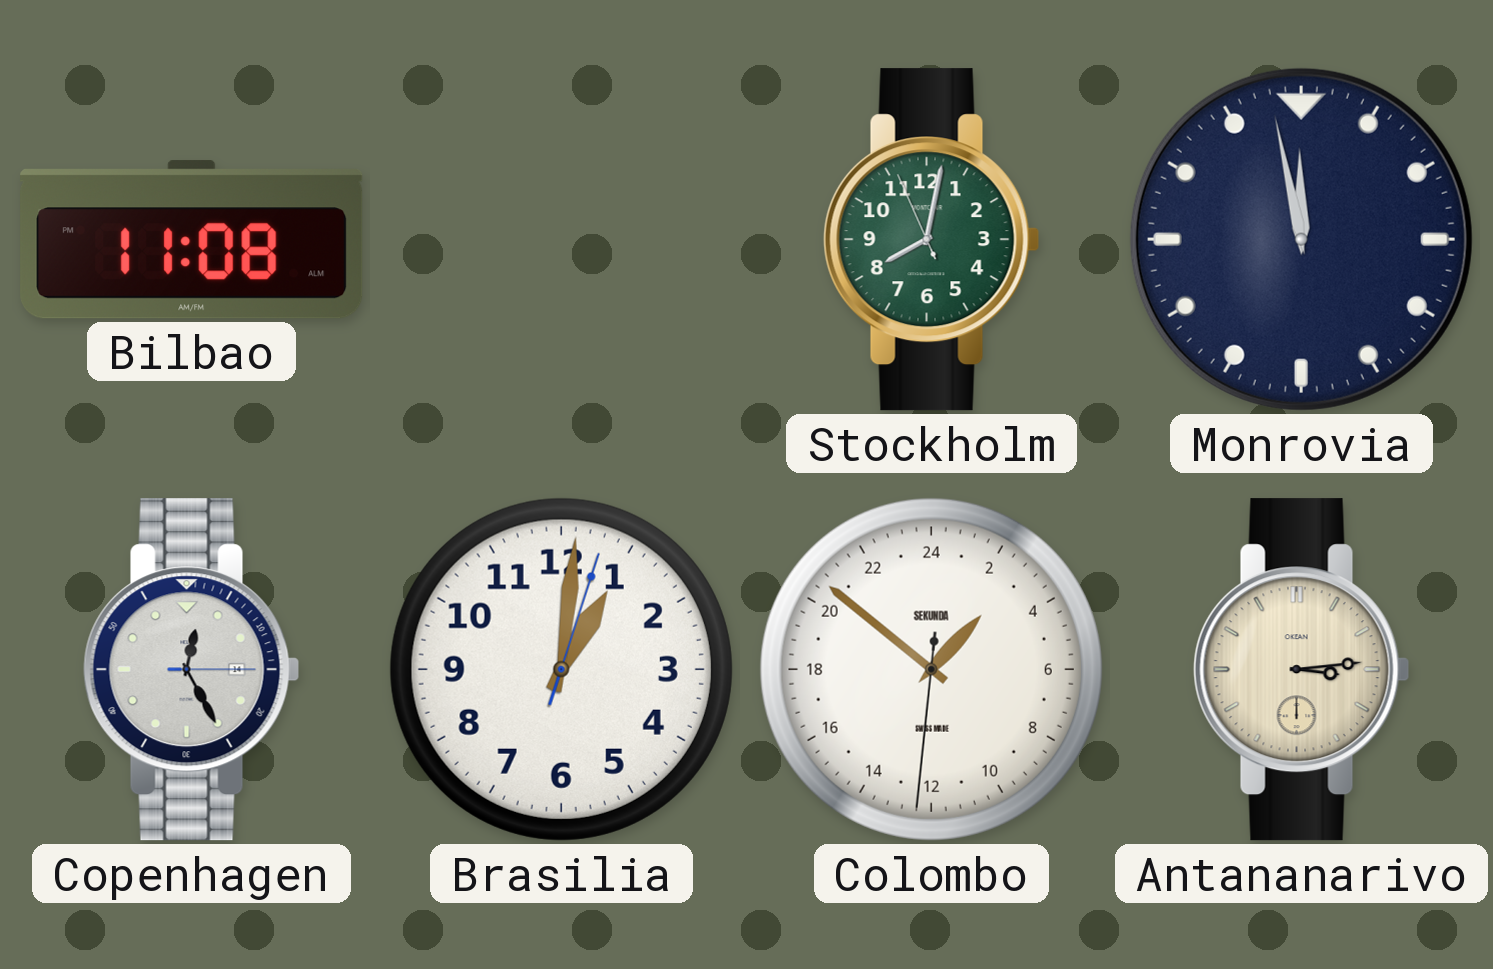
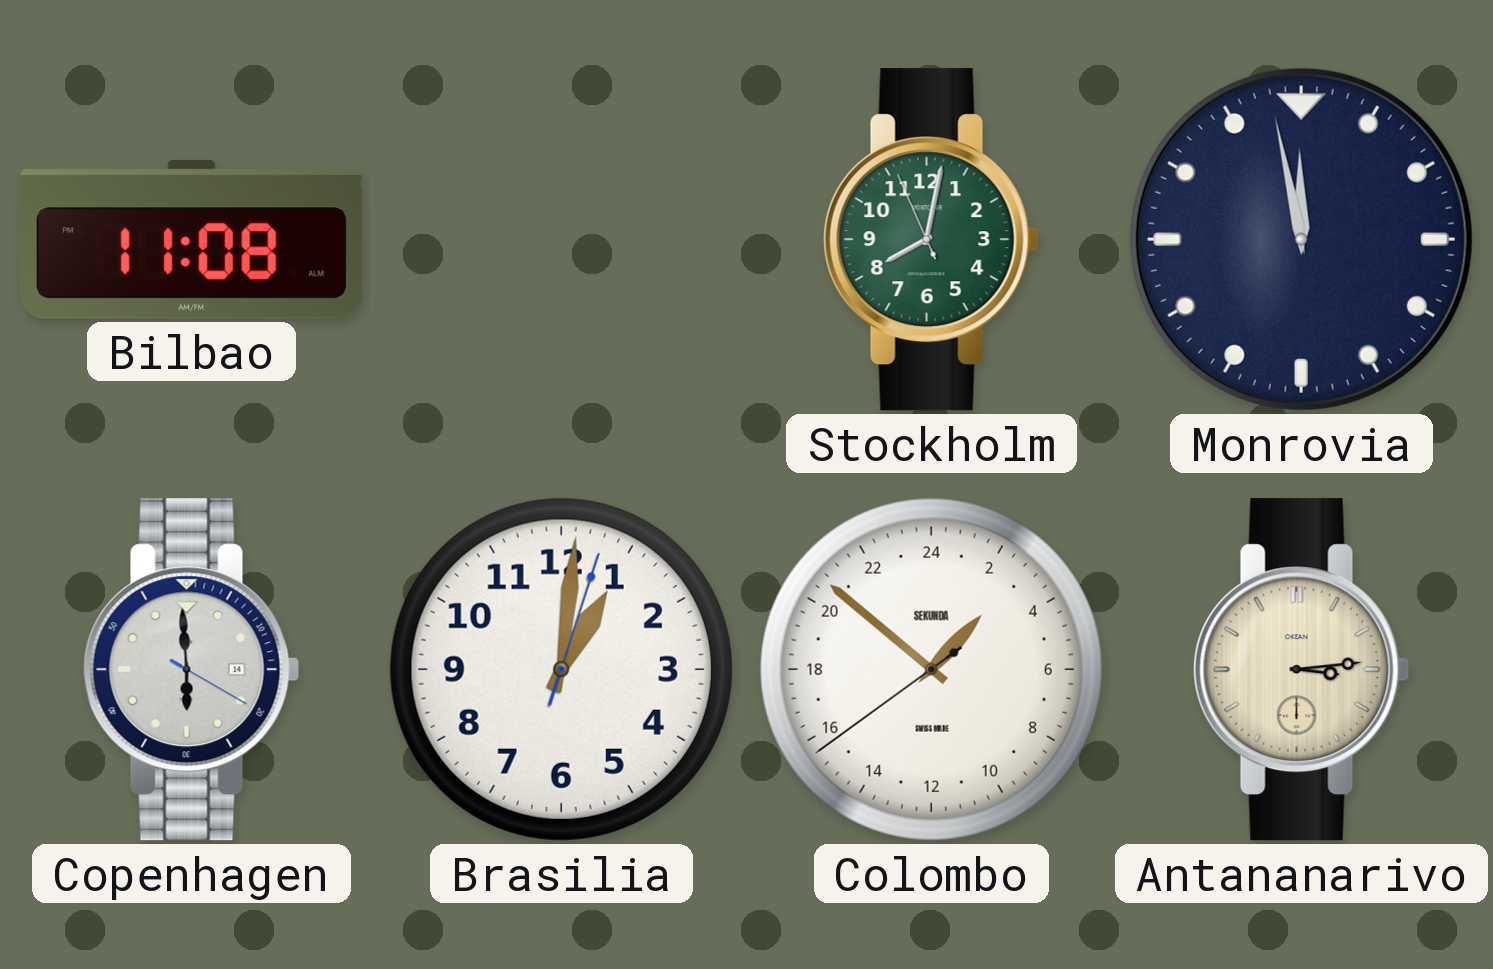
Copenhagen: 12:25 -> 5:59
Colombo: 2:51:31 -> 2:51:39
